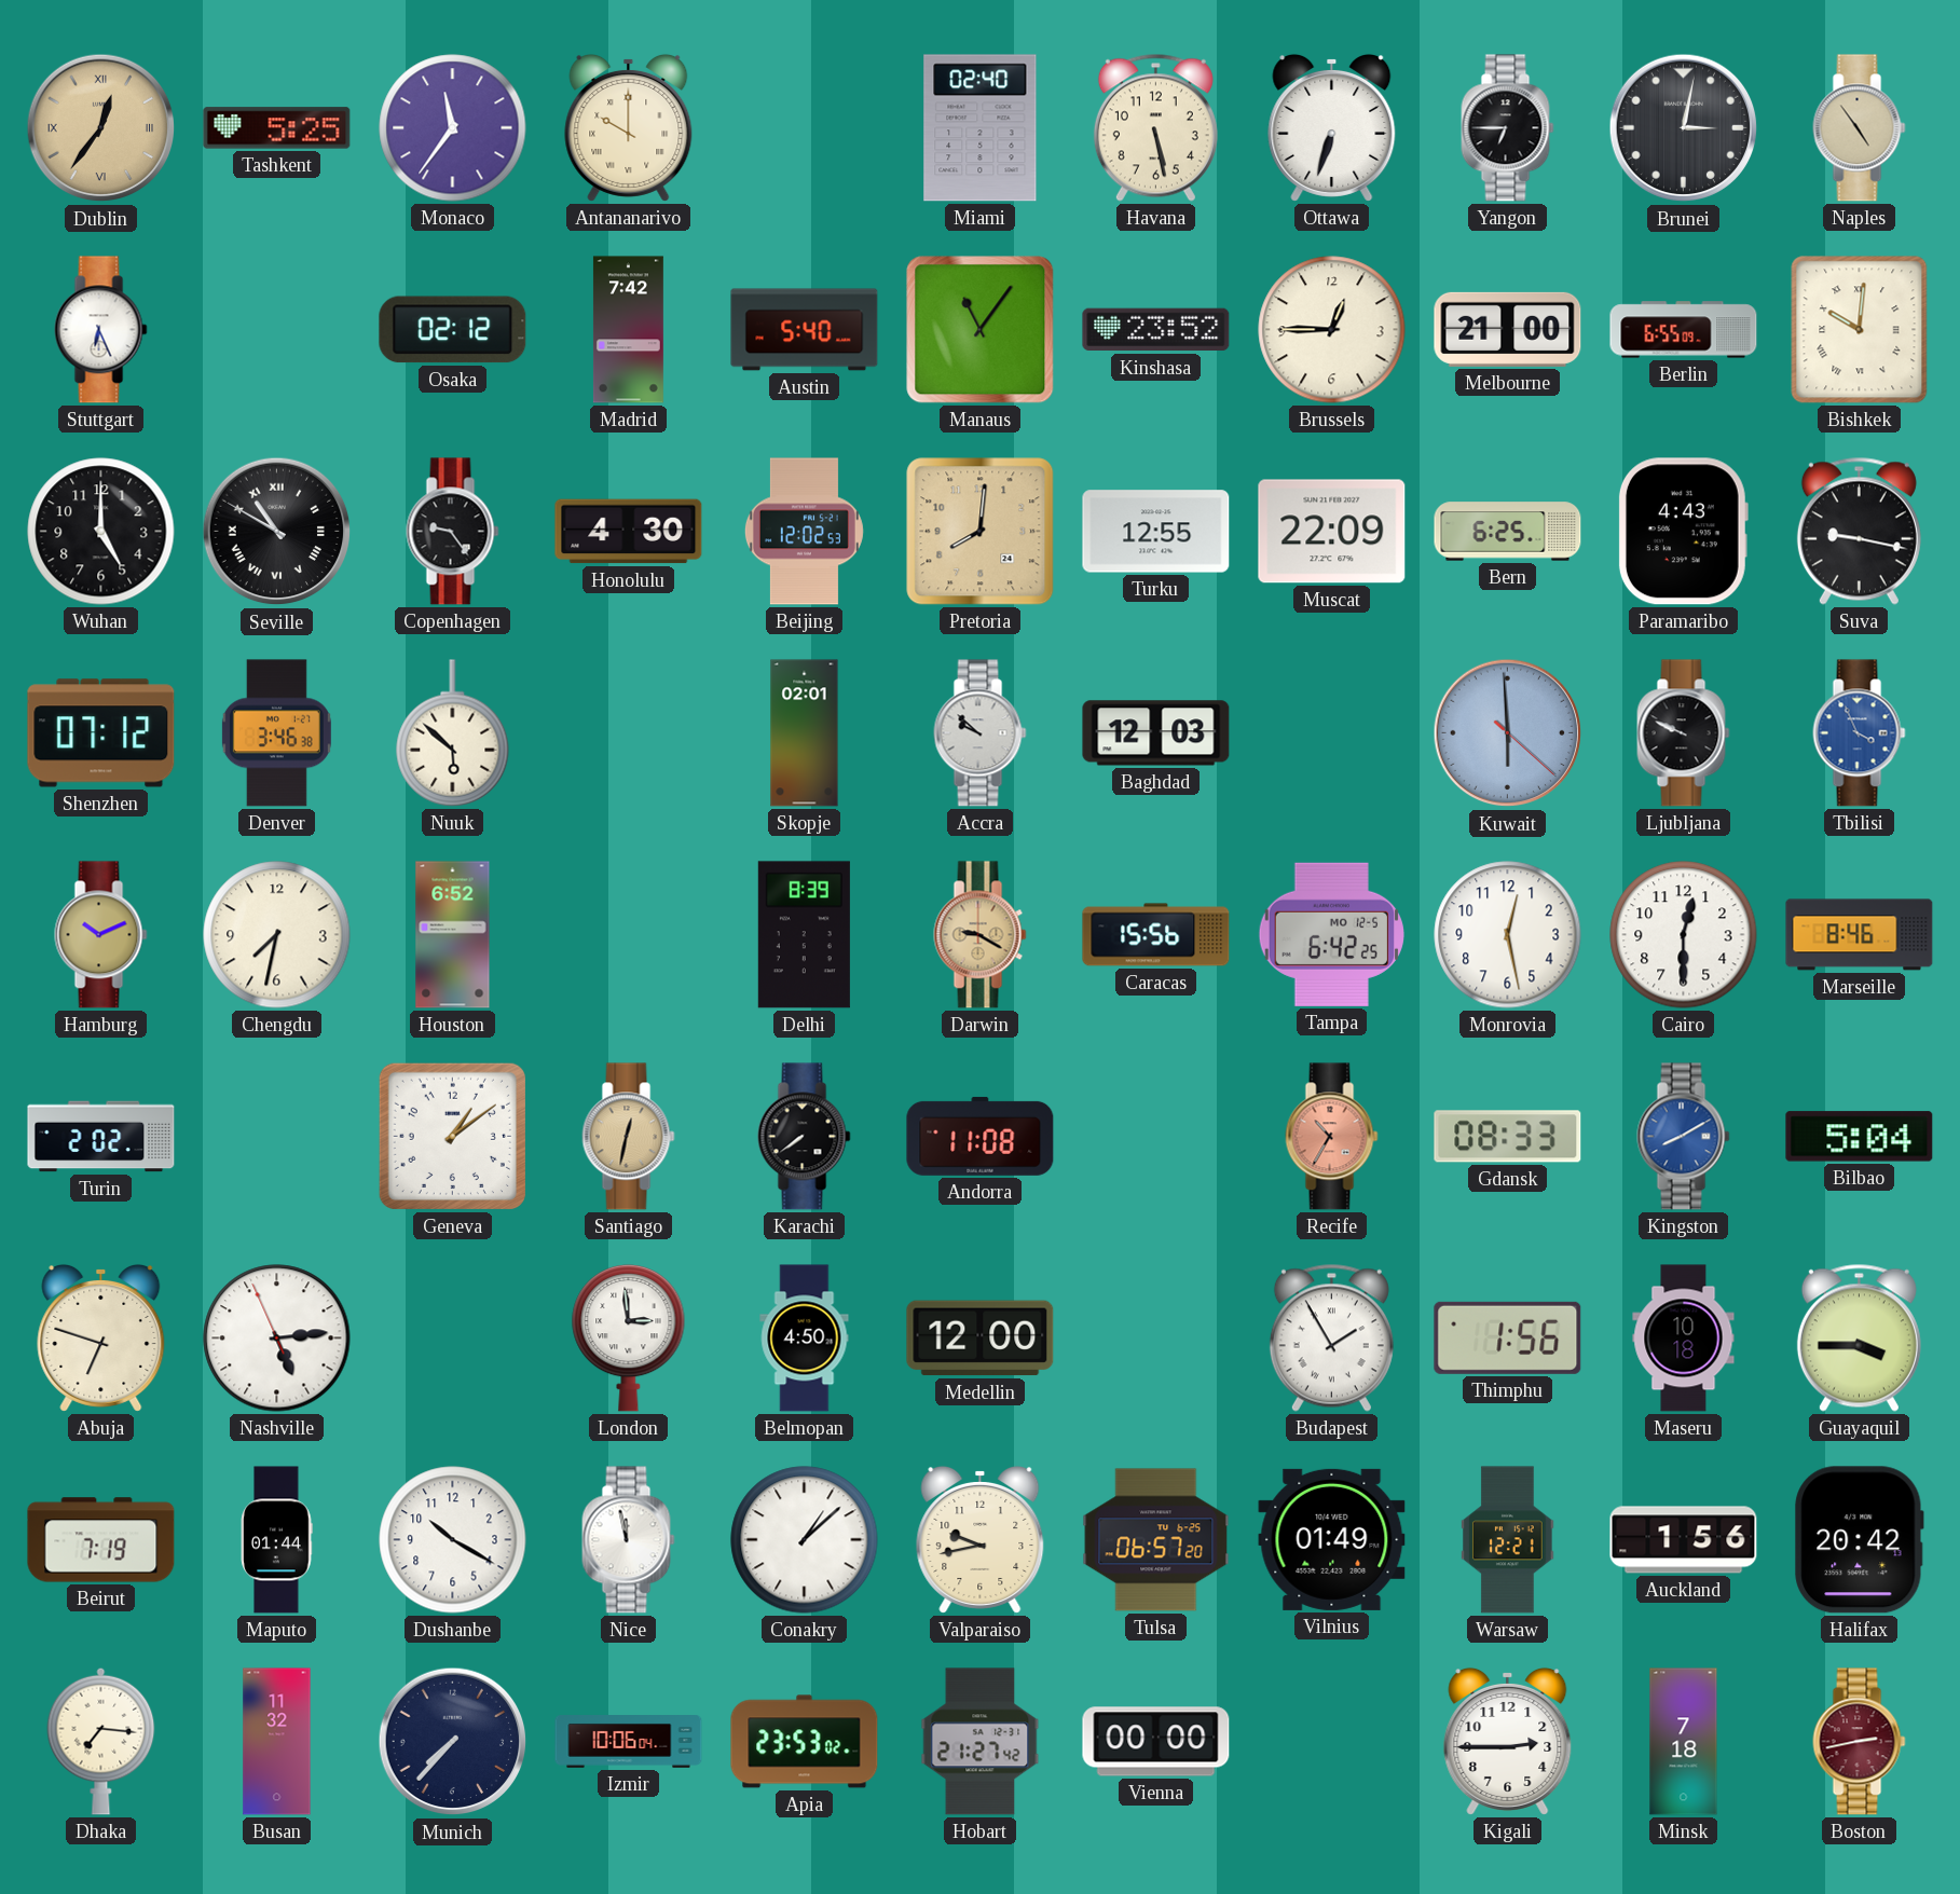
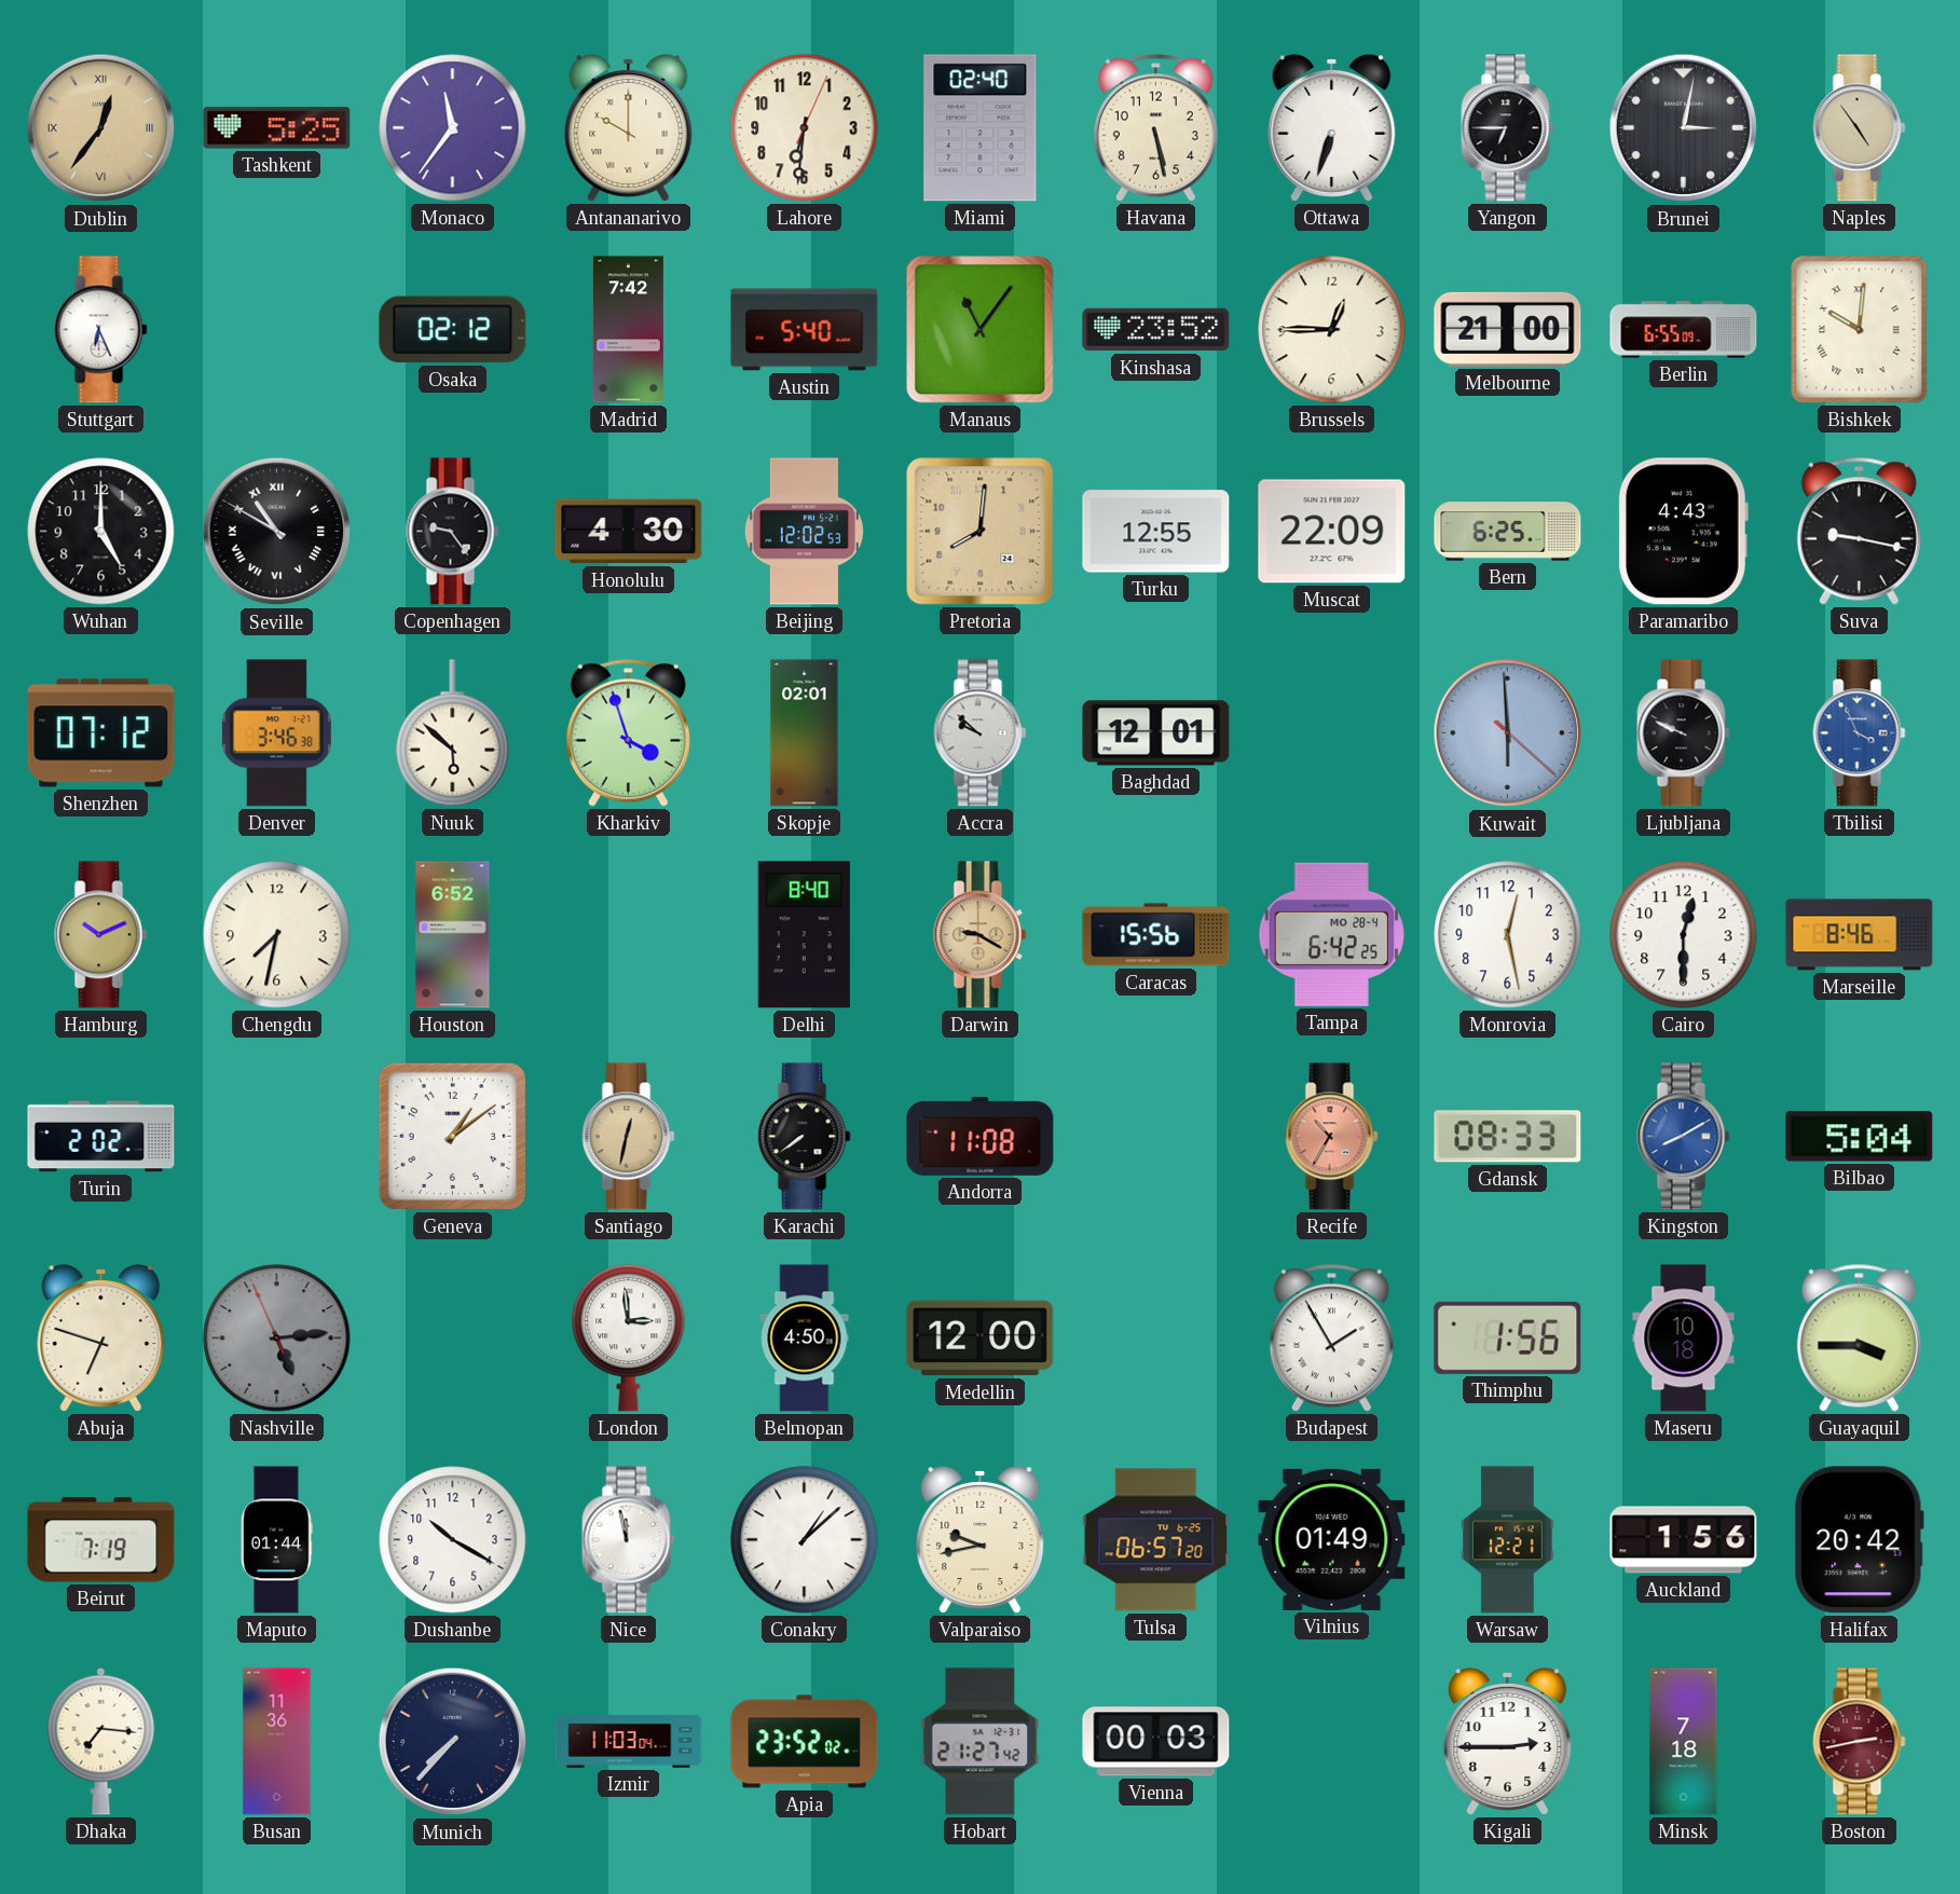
Lahore: none -> 6:31
Kharkiv: none -> 3:57
Baghdad: 12:03 -> 12:01
Delhi: 8:39 -> 8:40
Tampa date: MO 12-5 -> MO 28-4
Nashville dial: white -> grey
Busan: 11:32 -> 11:36
Izmir: 10:06 -> 11:03
Apia: 23:53 -> 23:52
Vienna: 00:00 -> 00:03
